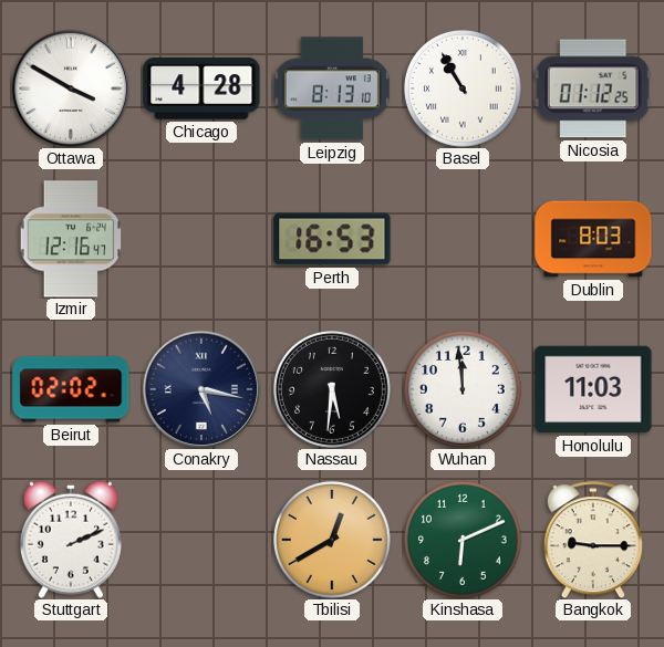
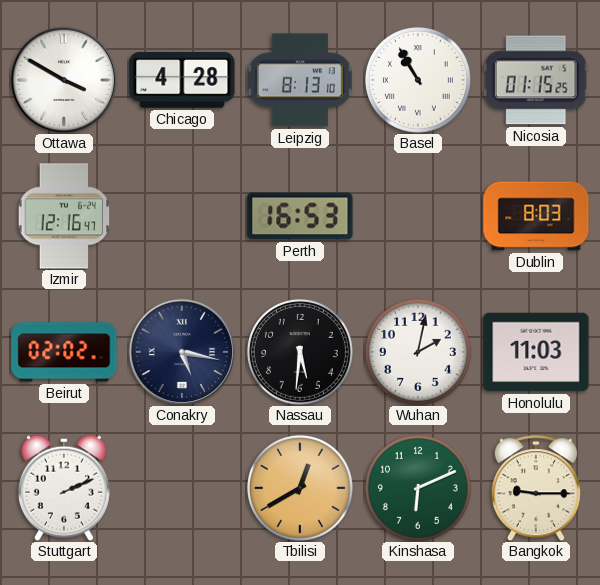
Nicosia: 01:12 -> 01:15
Wuhan: 11:59 -> 2:02
